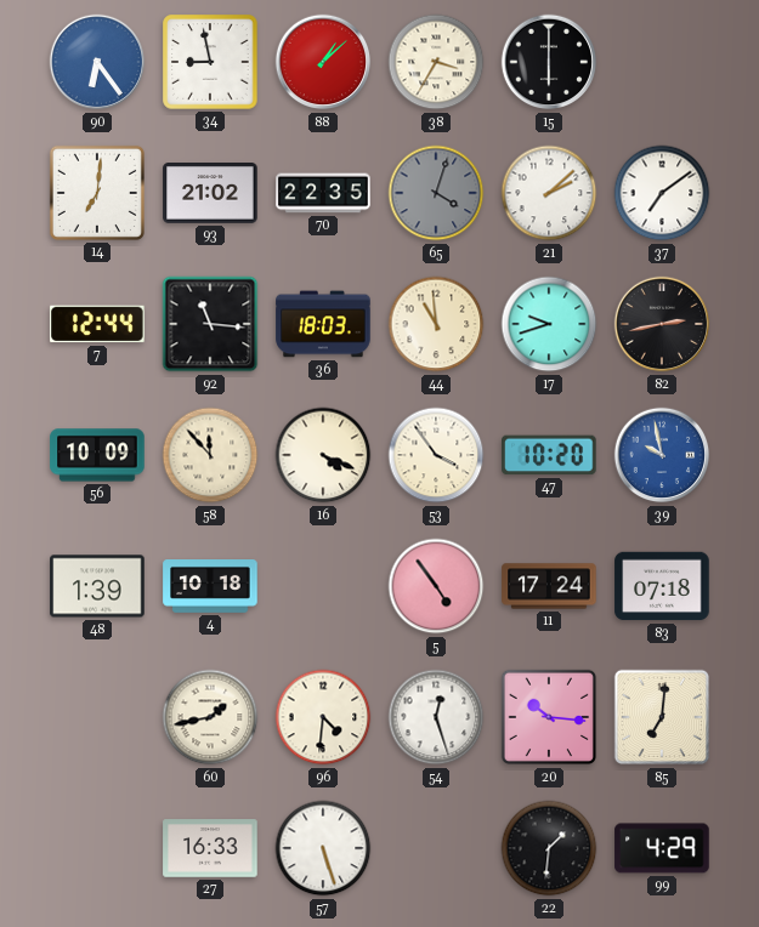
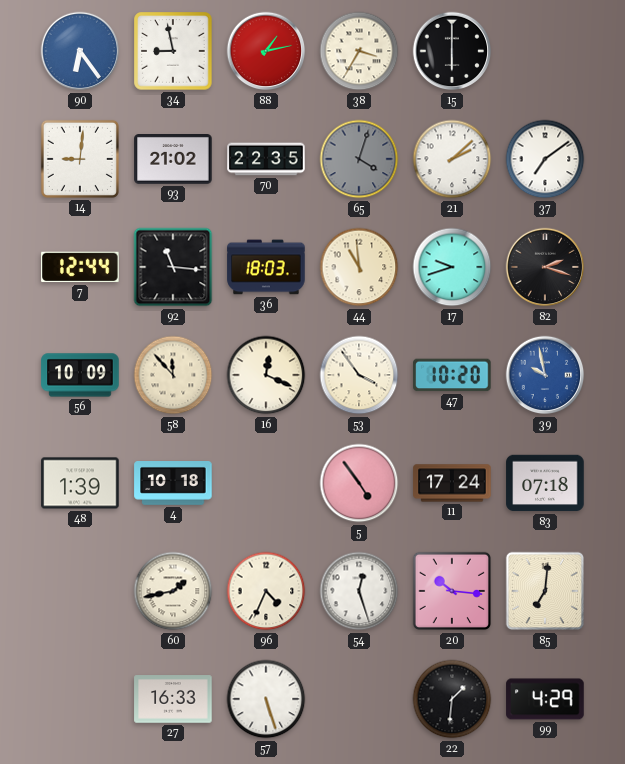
88: 1:08 -> 1:13
14: 7:01 -> 9:01
82: 2:43 -> 2:18
16: 4:19 -> 12:19
96: 4:31 -> 4:34
